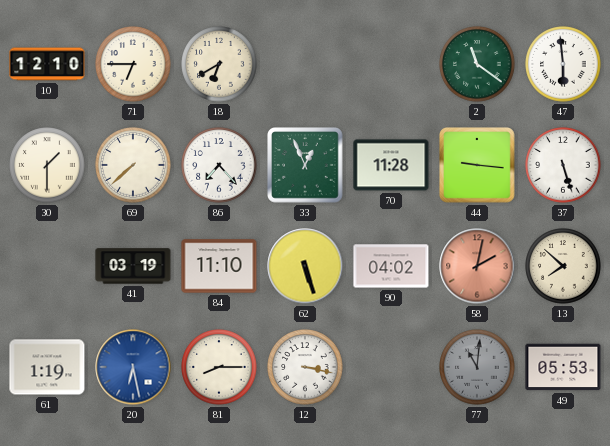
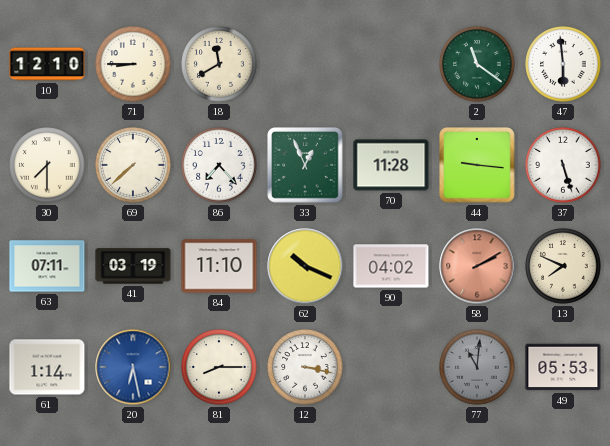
71: 6:45 -> 8:45
18: 6:40 -> 11:40
30: 1:30 -> 7:30
63: none -> 07:11
62: 5:27 -> 10:19
58: 2:02 -> 2:10
13: 7:52 -> 7:49
61: 1:19 -> 1:14
